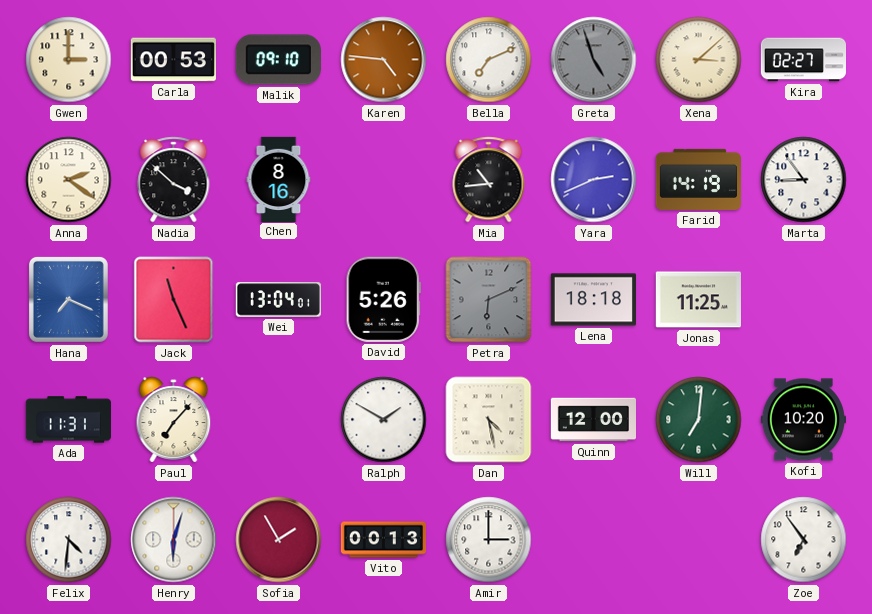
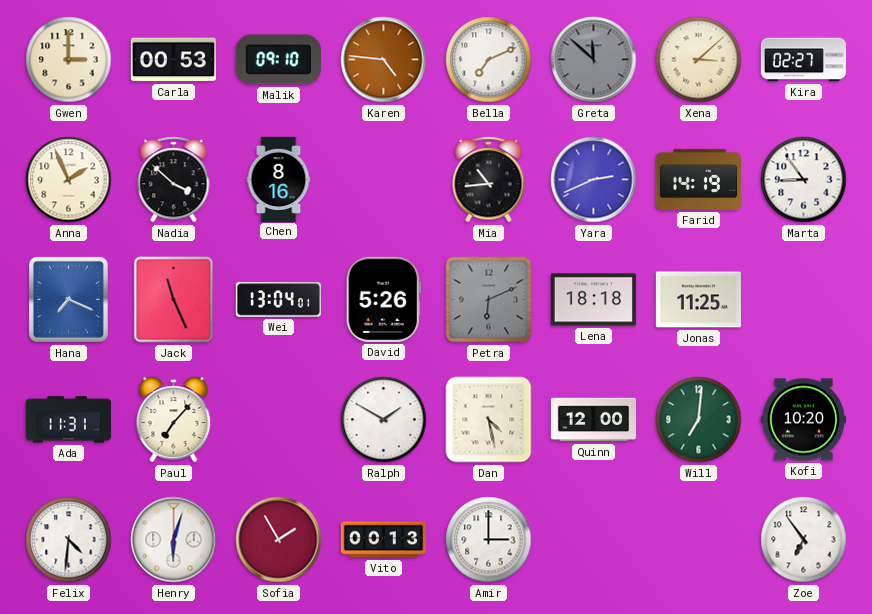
Greta: 4:57 -> 11:52
Anna: 2:21 -> 1:56
